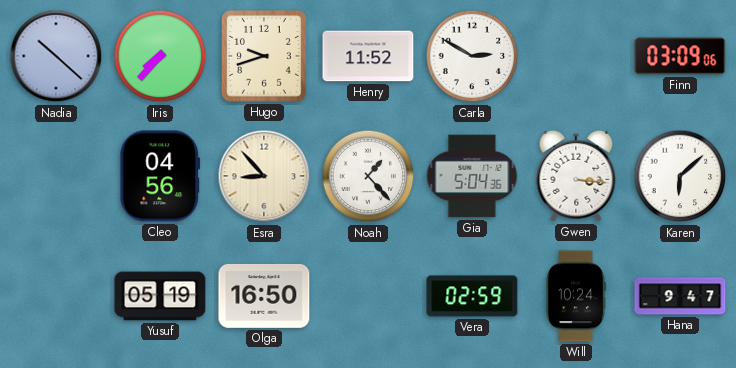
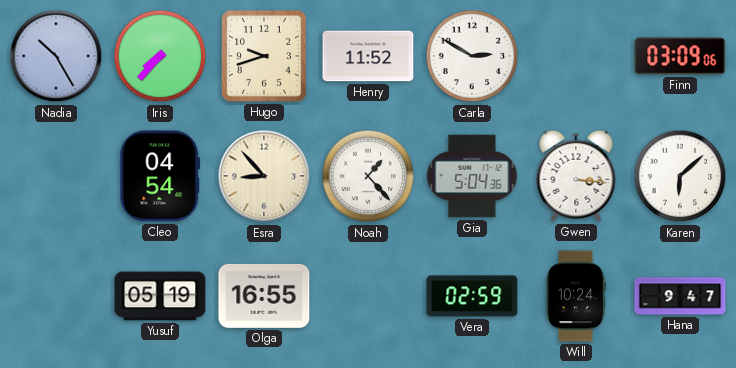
Nadia: 10:22 -> 10:25
Cleo: 04:56 -> 04:54
Olga: 16:50 -> 16:55
